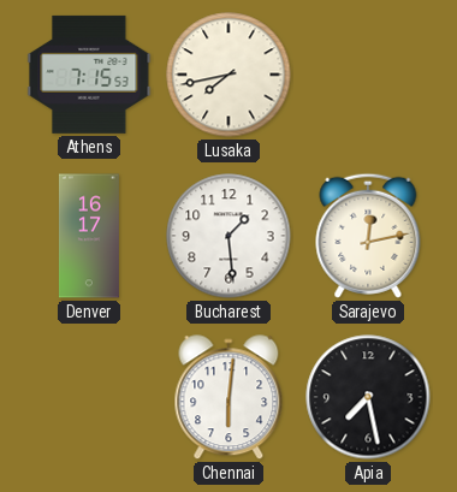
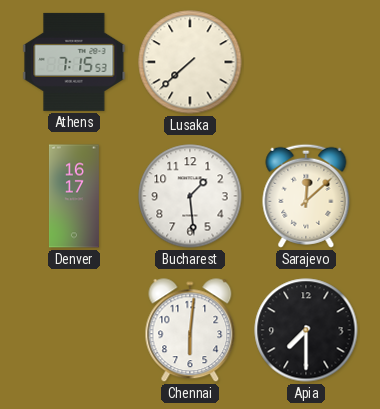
Lusaka: 7:43 -> 7:38
Sarajevo: 12:13 -> 12:08
Apia: 7:28 -> 7:30
